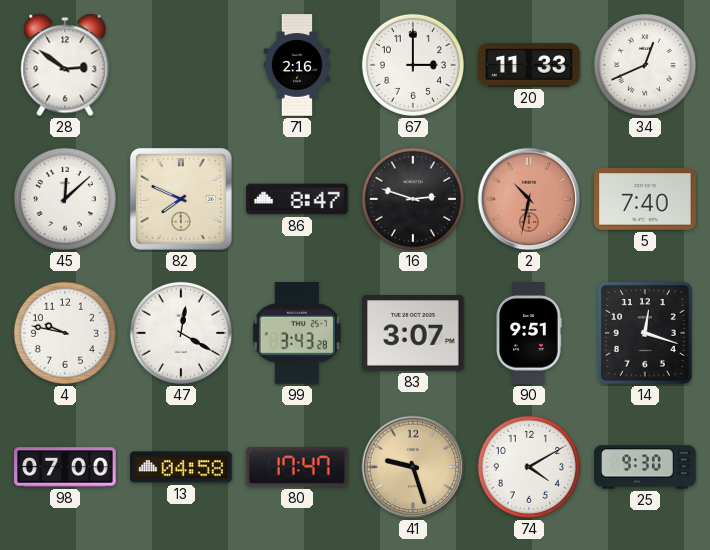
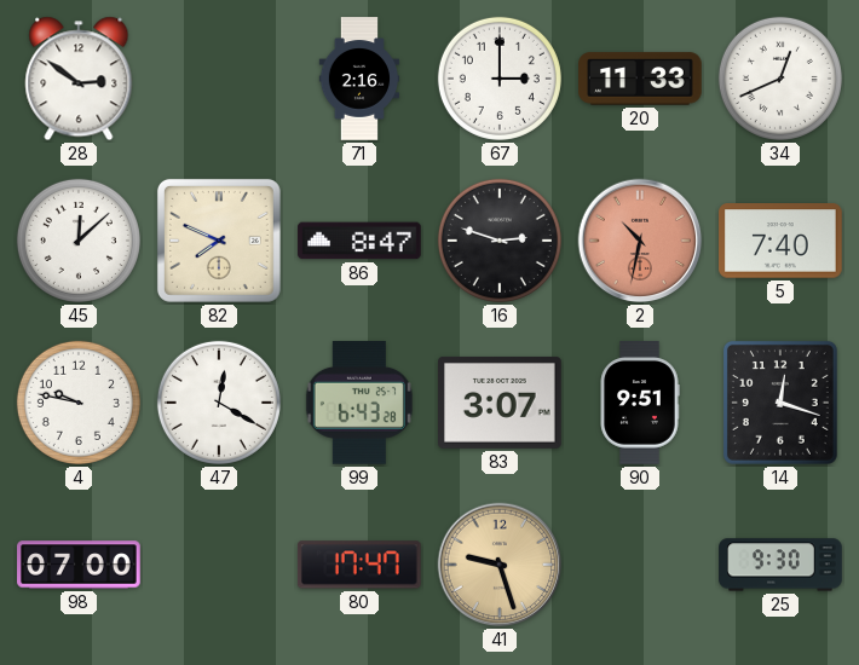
99: 3:43 -> 6:43
13: 04:58 -> none
74: 4:10 -> none
